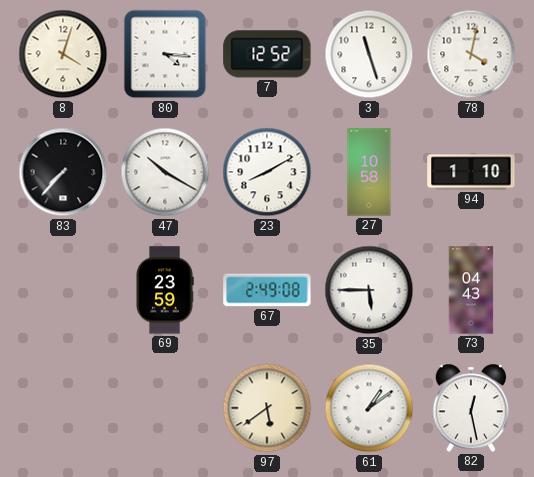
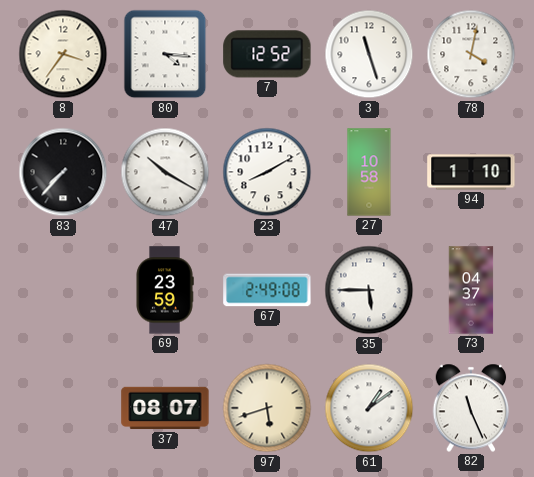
8: 4:03 -> 3:36
73: 04:43 -> 04:37
37: none -> 08:07
97: 5:39 -> 5:42
82: 12:28 -> 11:26
